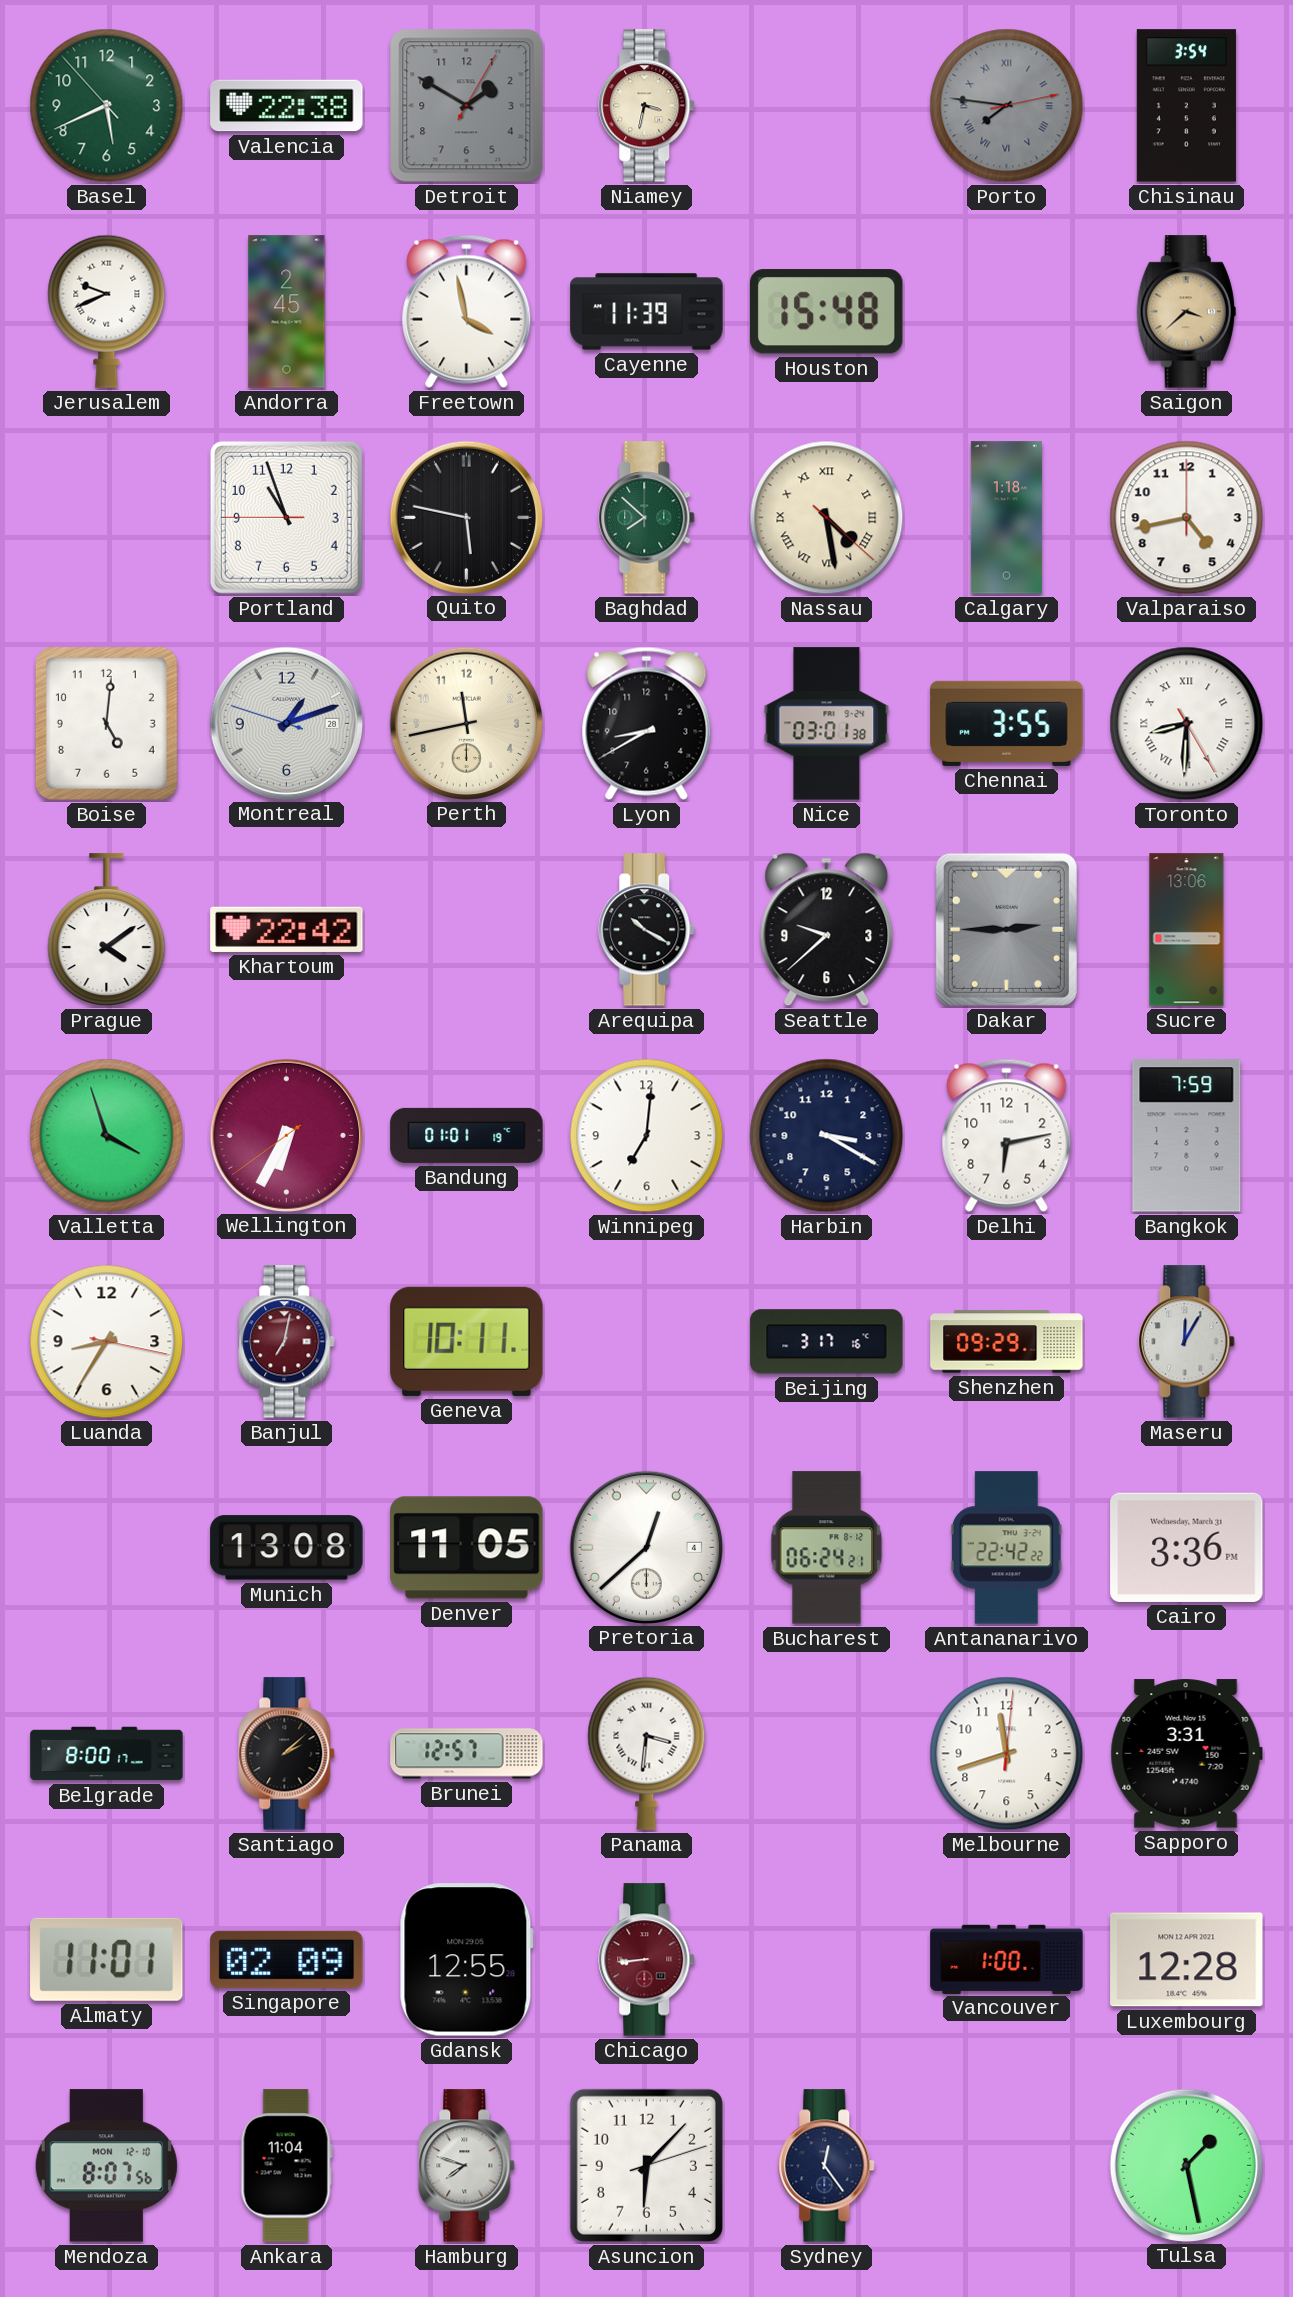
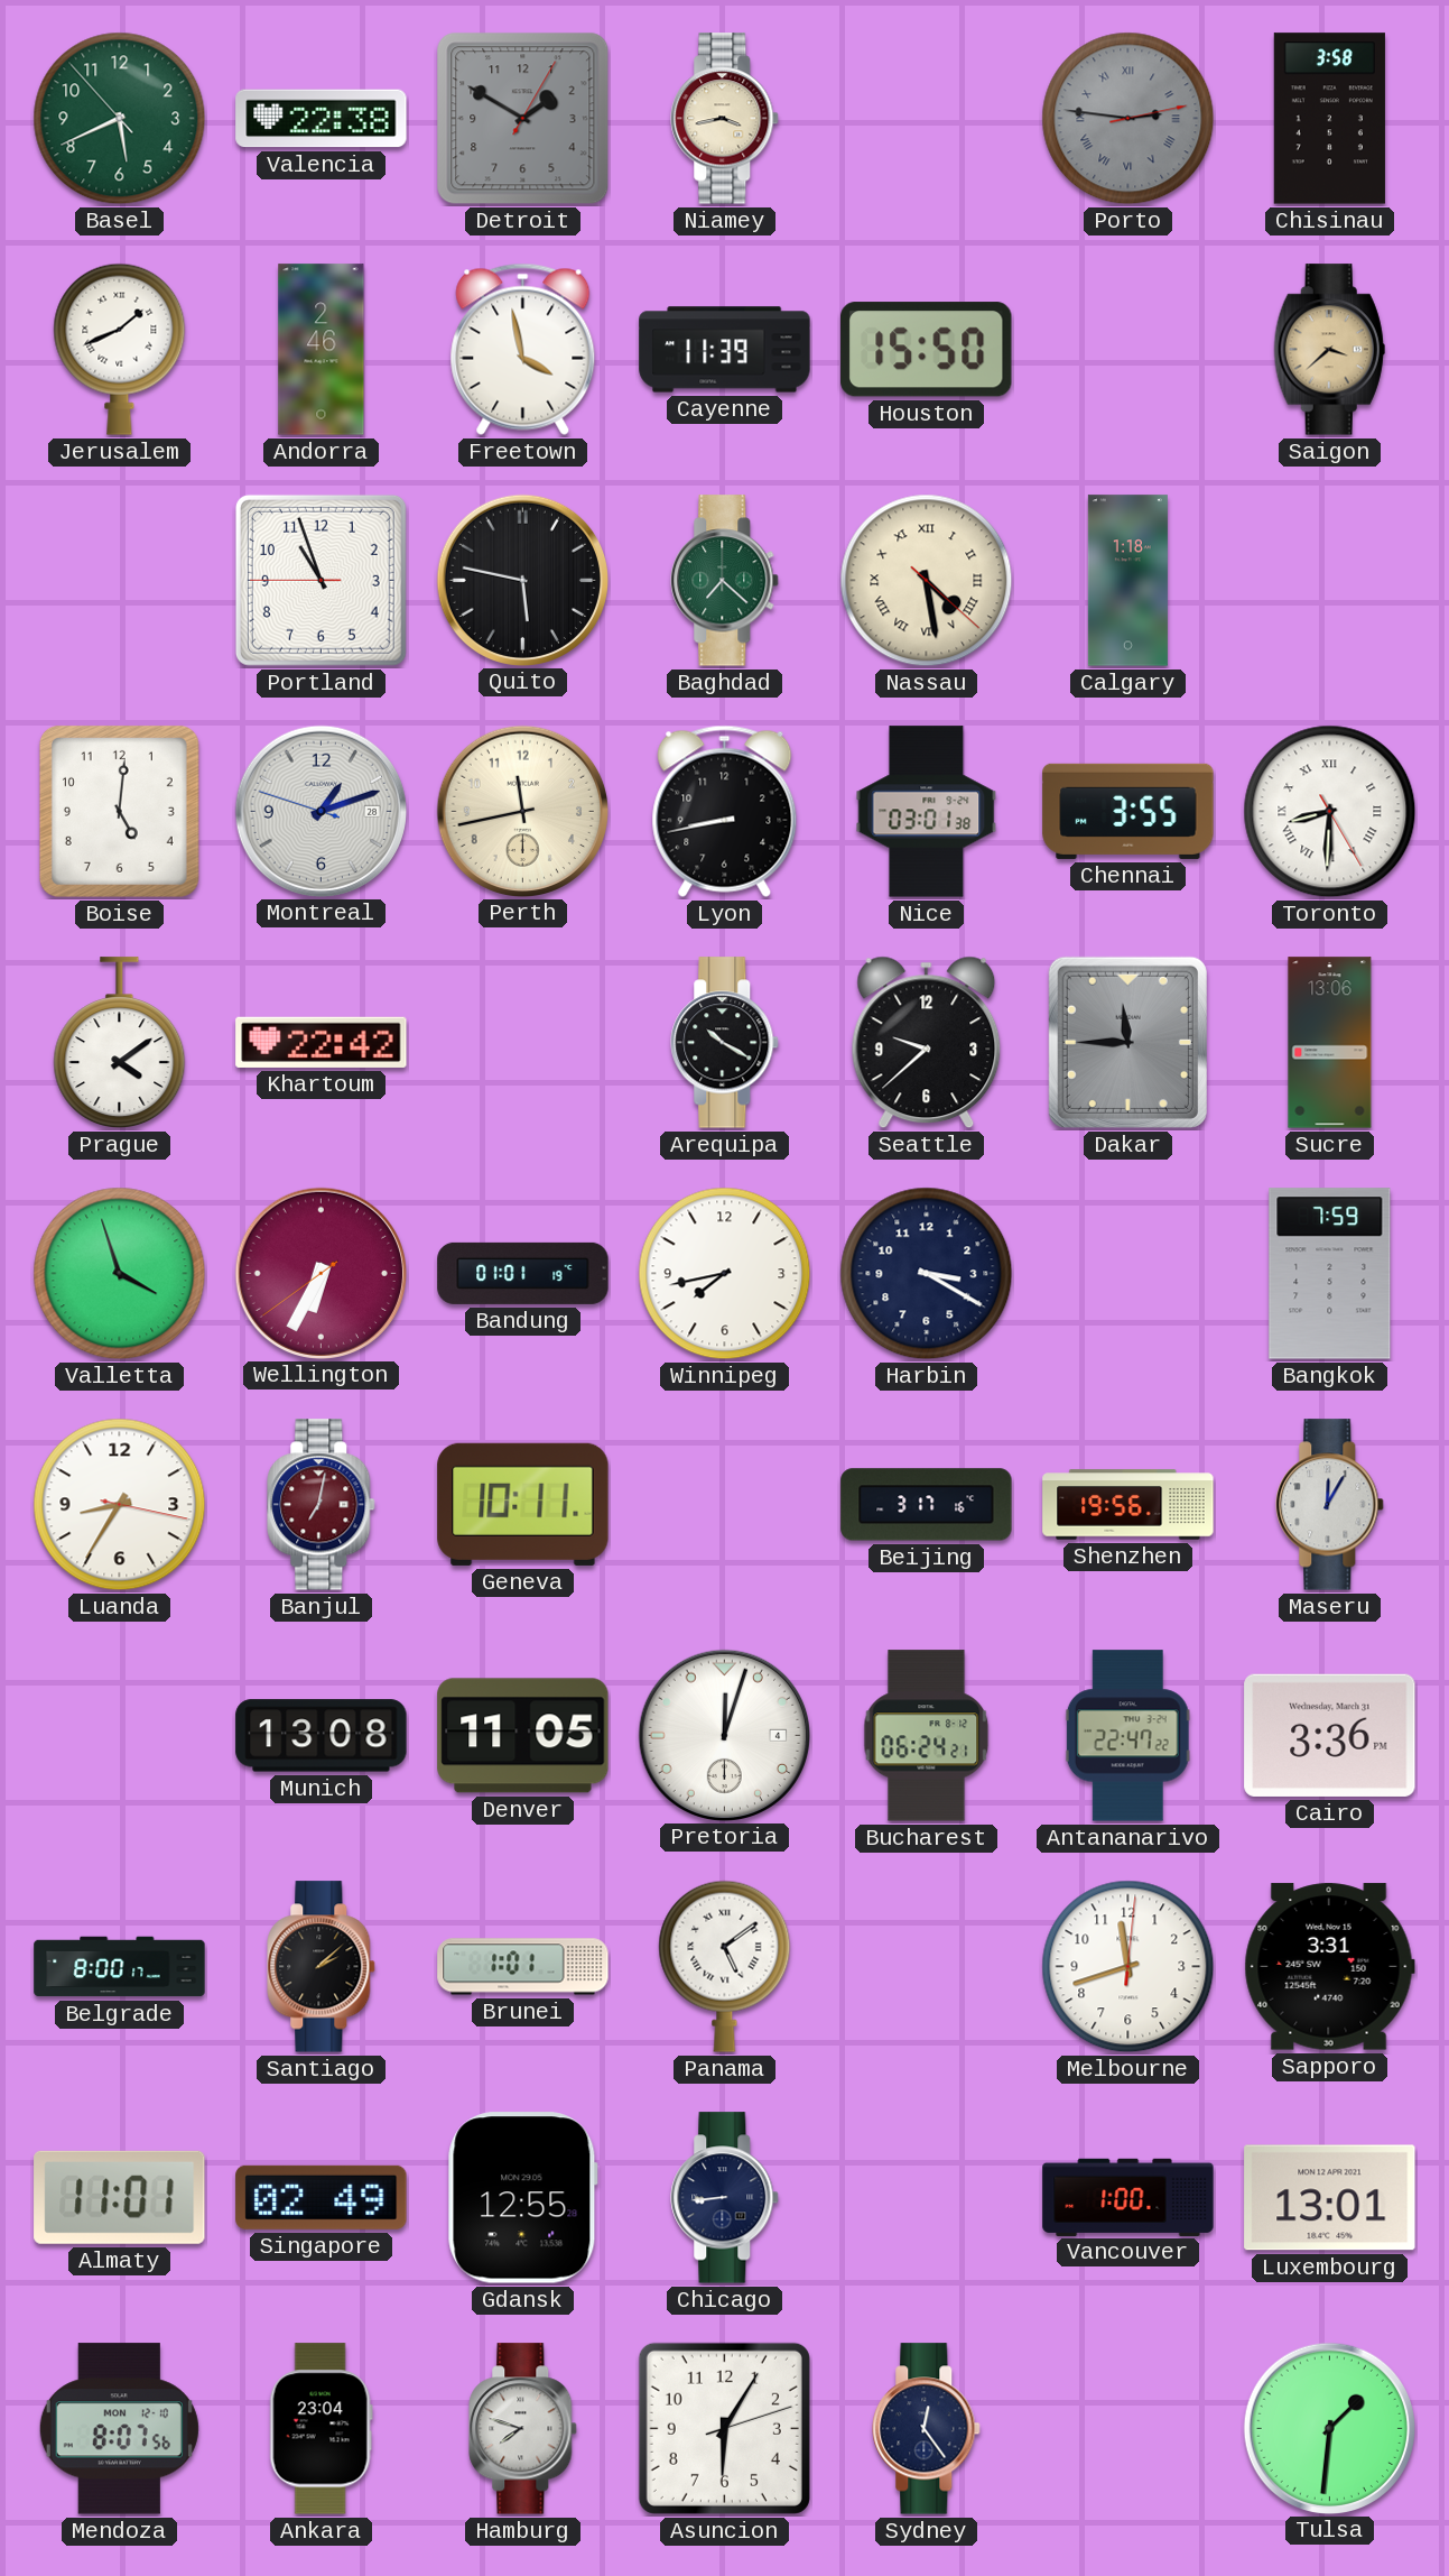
Niamey: 3:32 -> 3:43
Porto: 7:46 -> 2:46
Chisinau: 3:54 -> 3:58
Jerusalem: 9:41 -> 1:41
Andorra: 2:45 -> 2:46
Houston: 15:48 -> 15:50
Baghdad: 7:52 -> 7:22
Valparaiso: 4:43 -> none
Lyon: 8:40 -> 8:43
Dakar: 2:45 -> 11:45
Winnipeg: 7:01 -> 7:43
Delhi: 6:13 -> none
Shenzhen: 09:29 -> 19:56
Pretoria: 12:38 -> 12:03
Antananarivo: 22:42 -> 22:47
Brunei: 12:57 -> 1:01
Panama: 3:31 -> 5:09
Singapore: 02:09 -> 02:49
Chicago dial: burgundy -> navy
Luxembourg: 12:28 -> 13:01
Ankara: 11:04 -> 23:04
Asuncion: 6:07 -> 6:05
Tulsa: 1:28 -> 1:31
